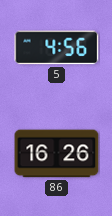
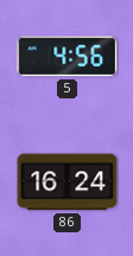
86: 16:26 -> 16:24
